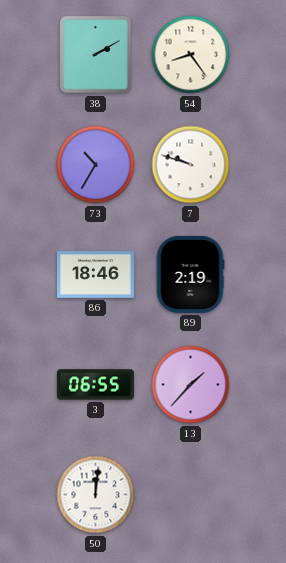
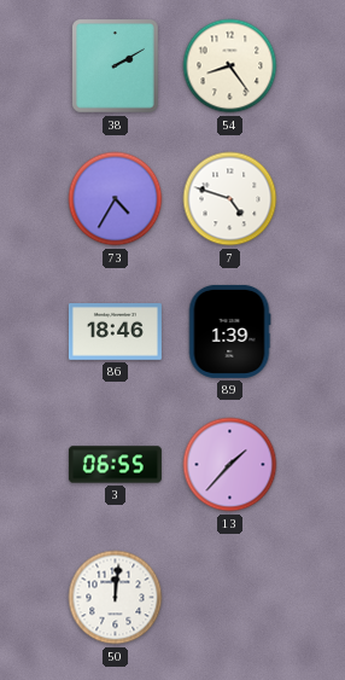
73: 10:35 -> 4:35
7: 9:48 -> 4:48
89: 2:19 -> 1:39
